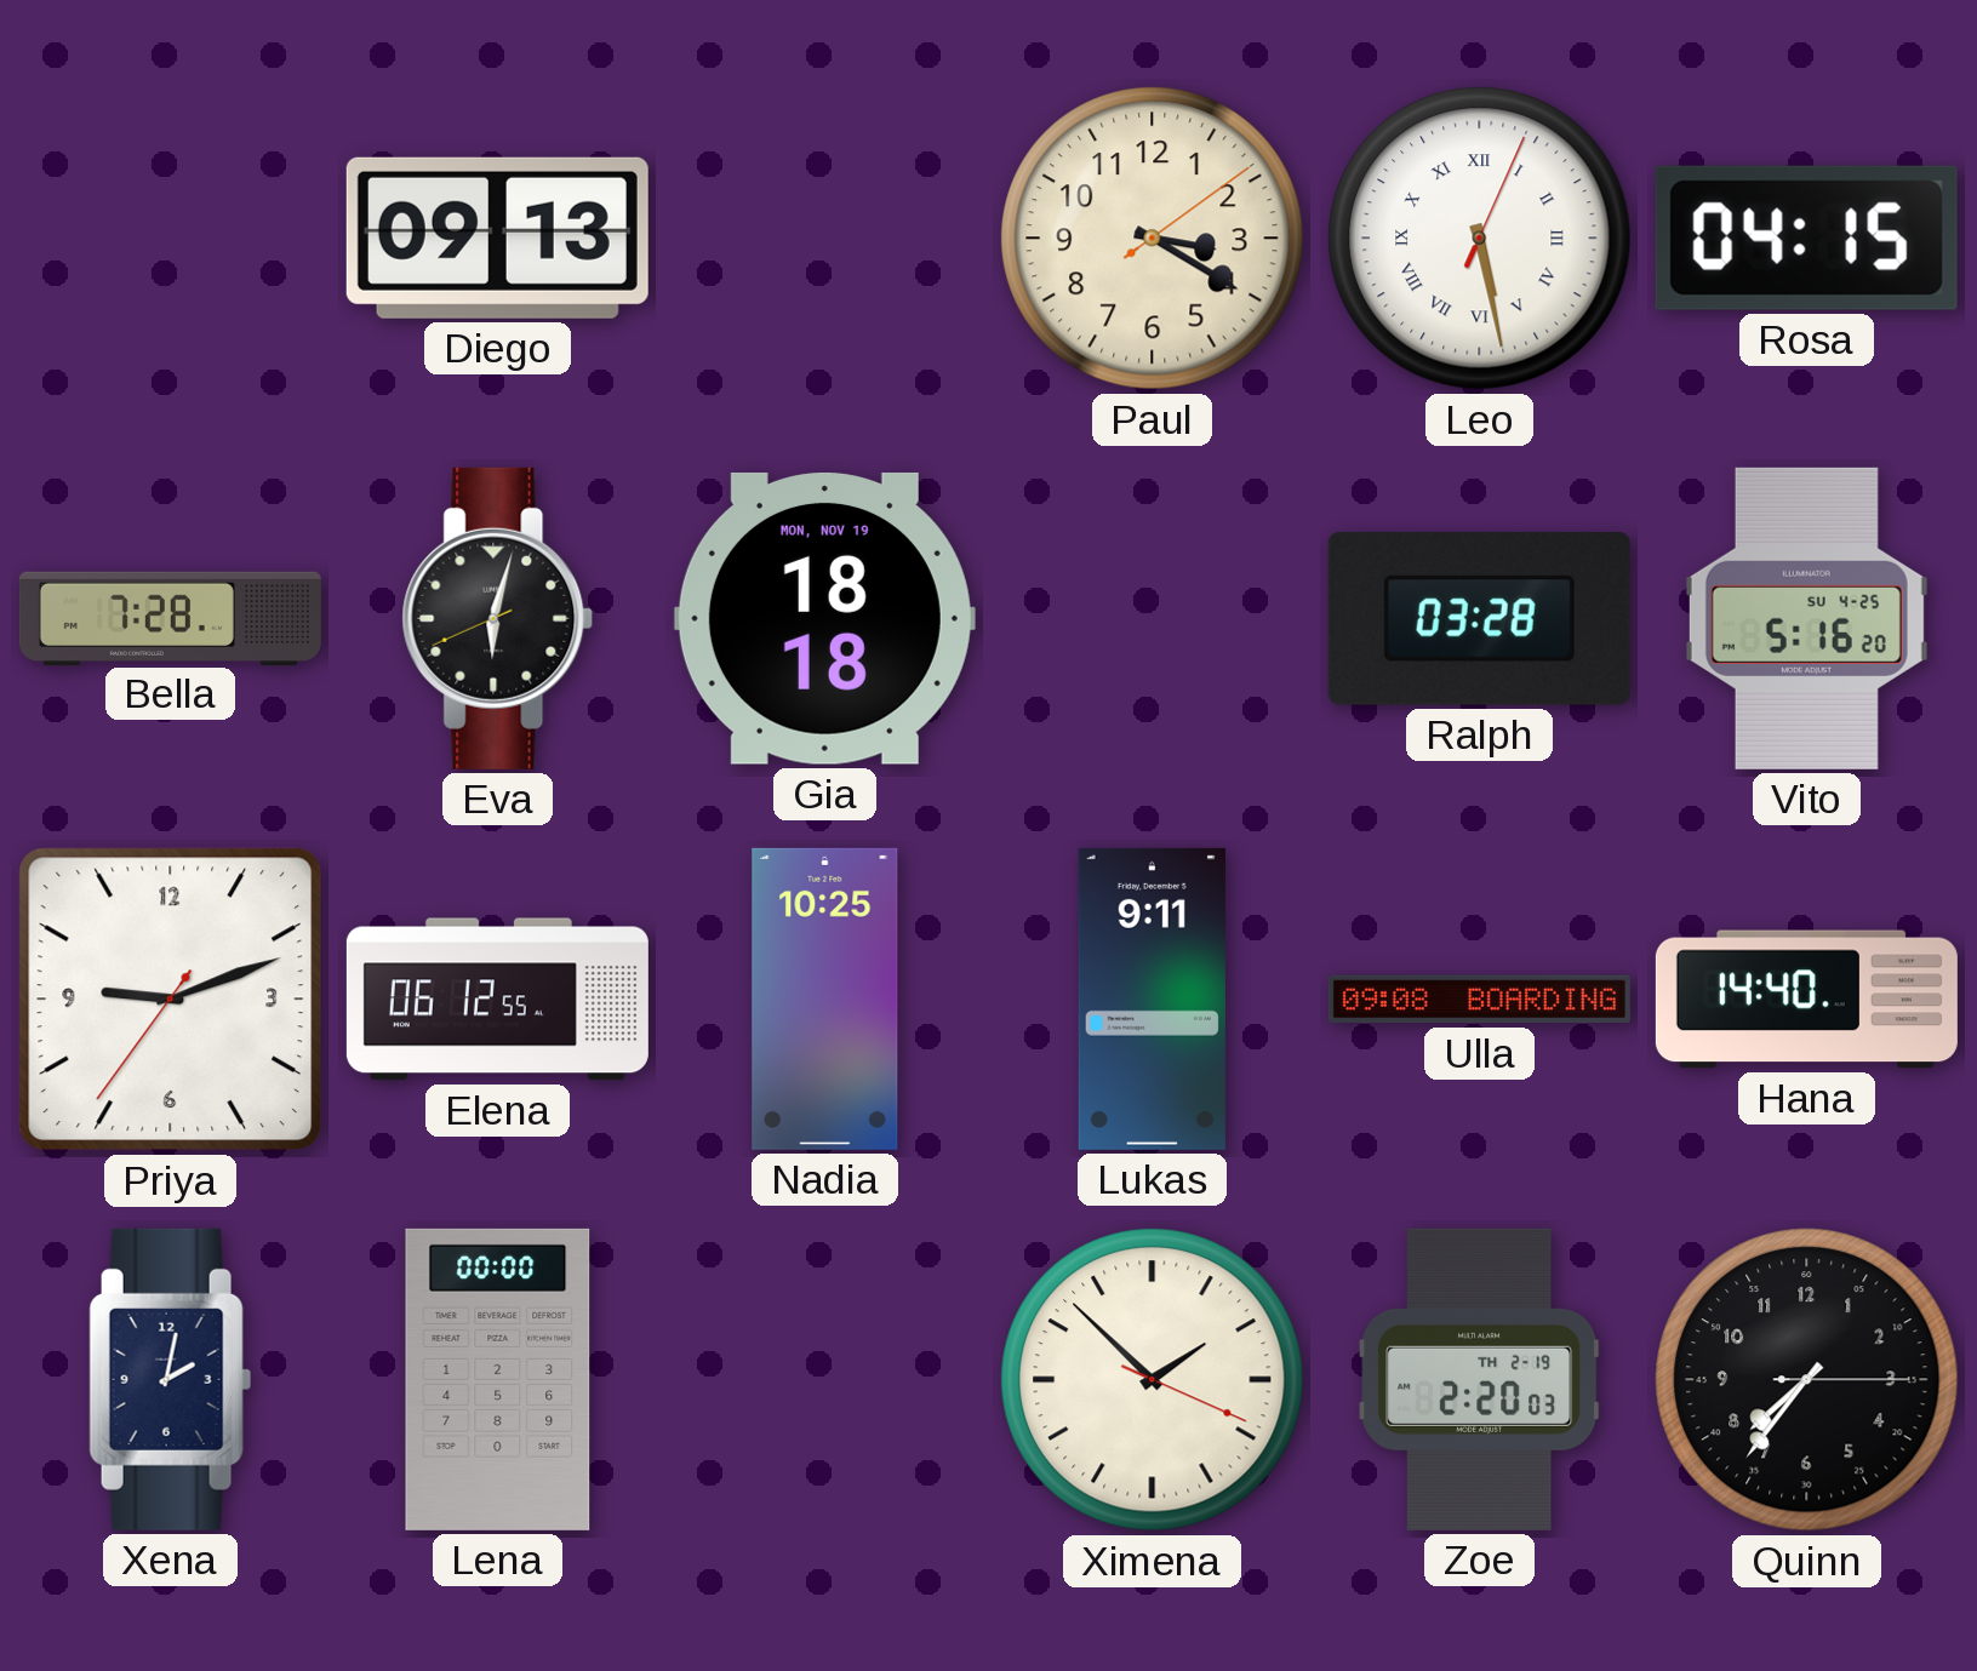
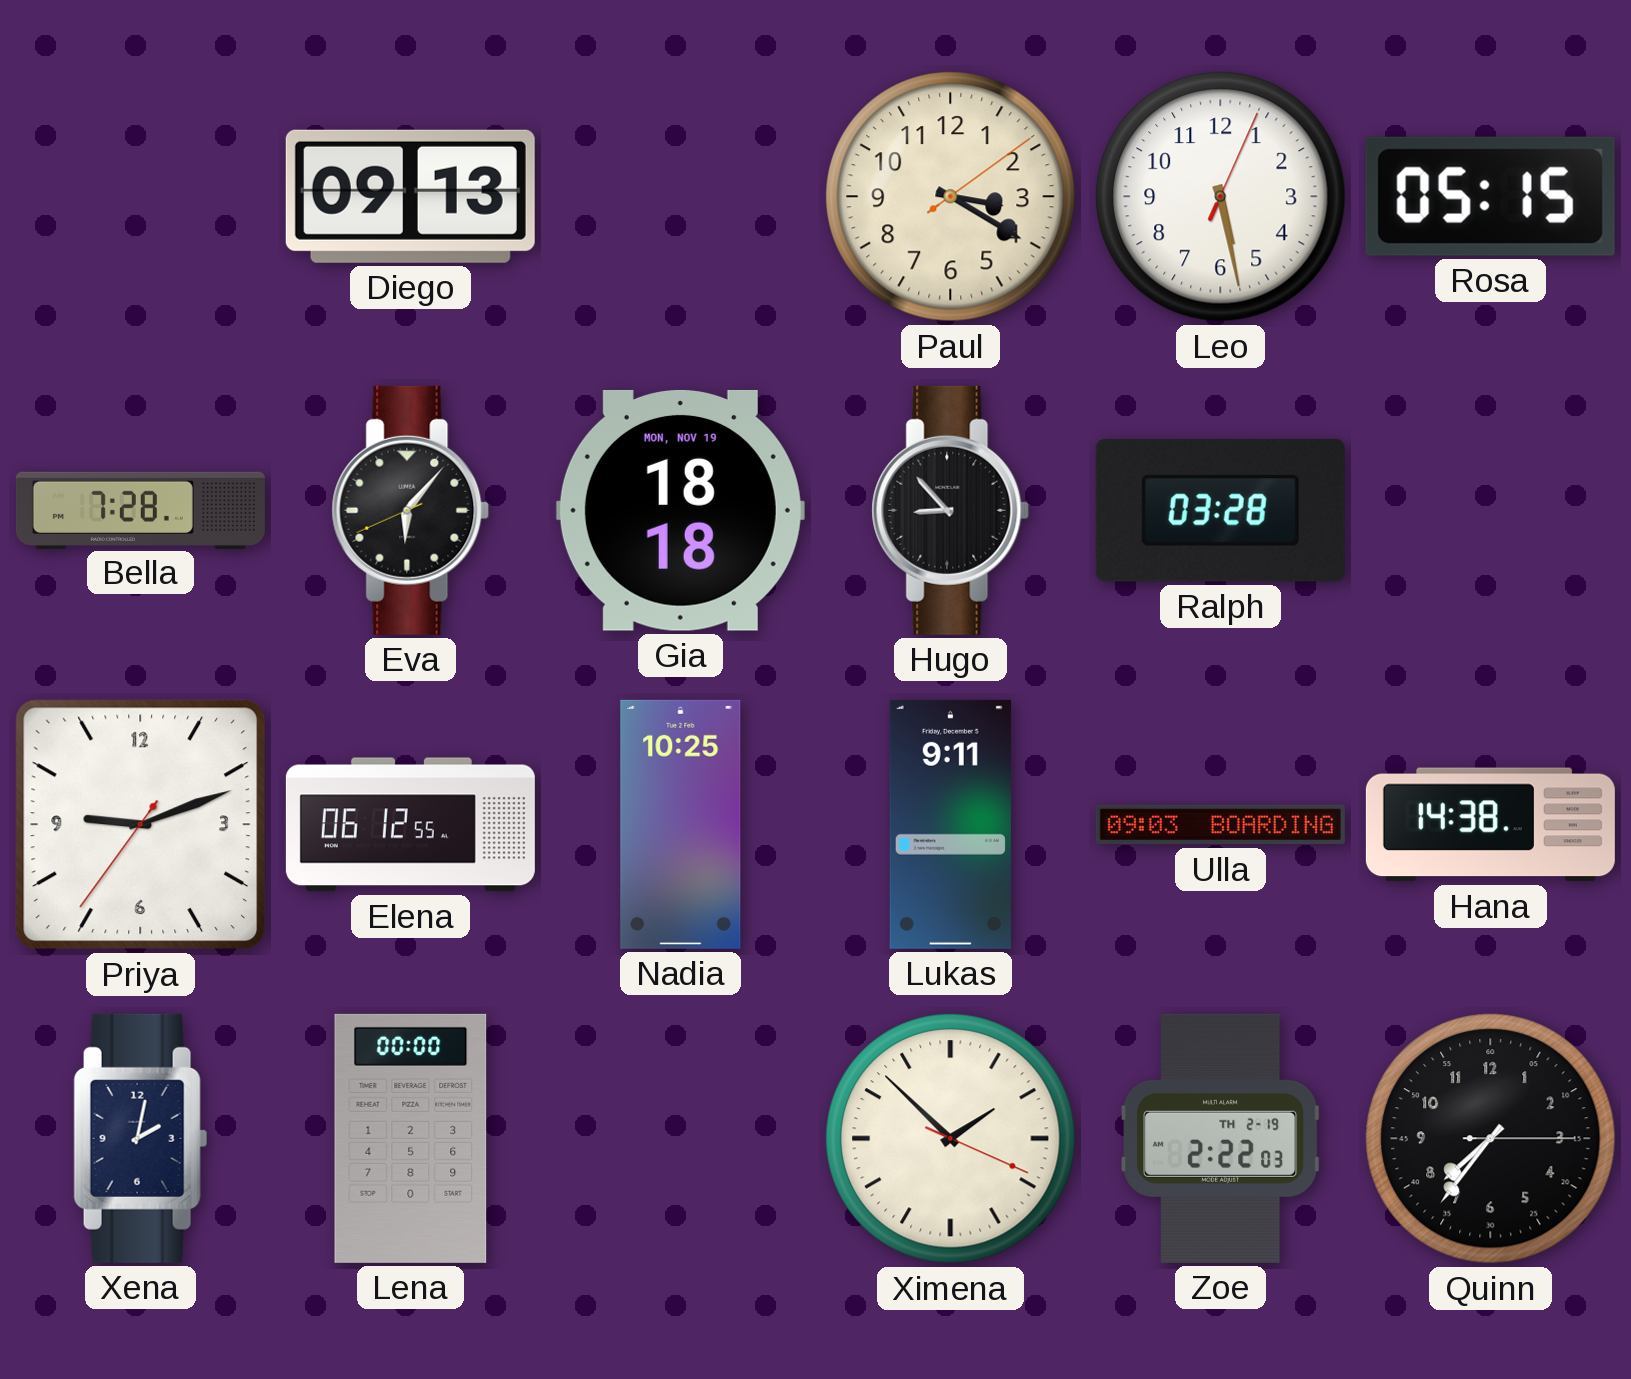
Leo numerals: Roman -> Arabic
Rosa: 04:15 -> 05:15
Eva: 6:02 -> 6:06
Hugo: none -> 8:53
Vito: 5:16 -> none
Ulla: 09:08 -> 09:03
Hana: 14:40 -> 14:38
Zoe: 2:20 -> 2:22
